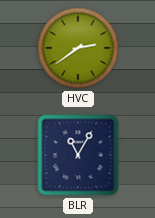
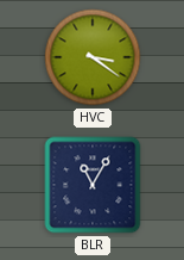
HVC: 2:39 -> 3:21
